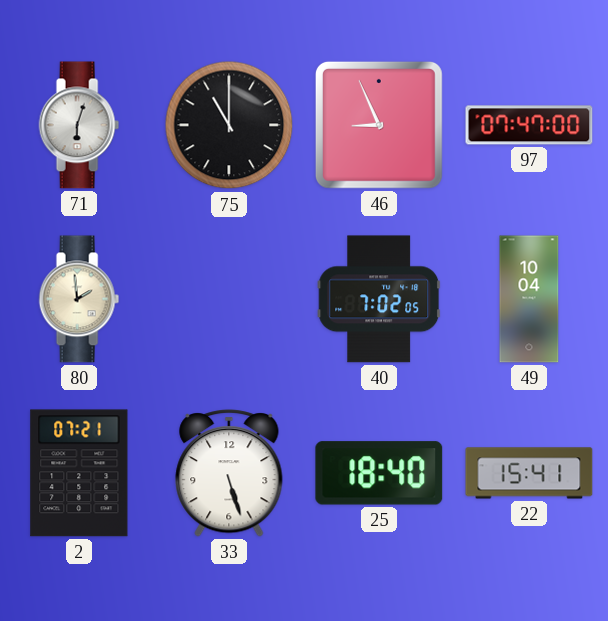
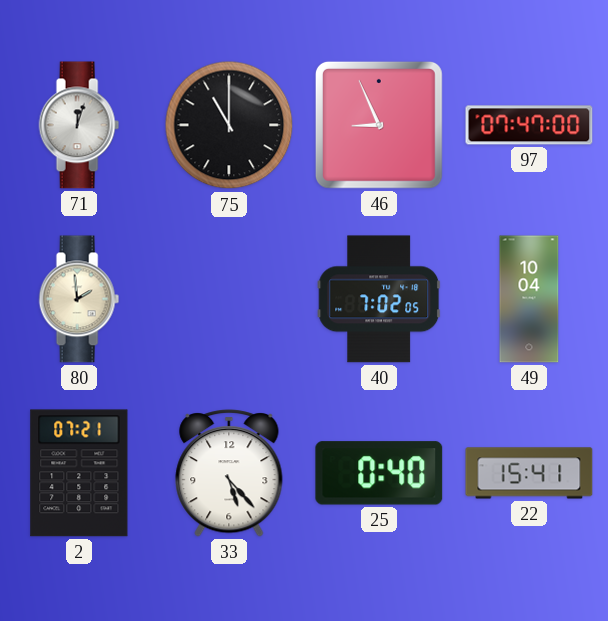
71: 6:03 -> 12:03
33: 5:27 -> 5:23
25: 18:40 -> 0:40
